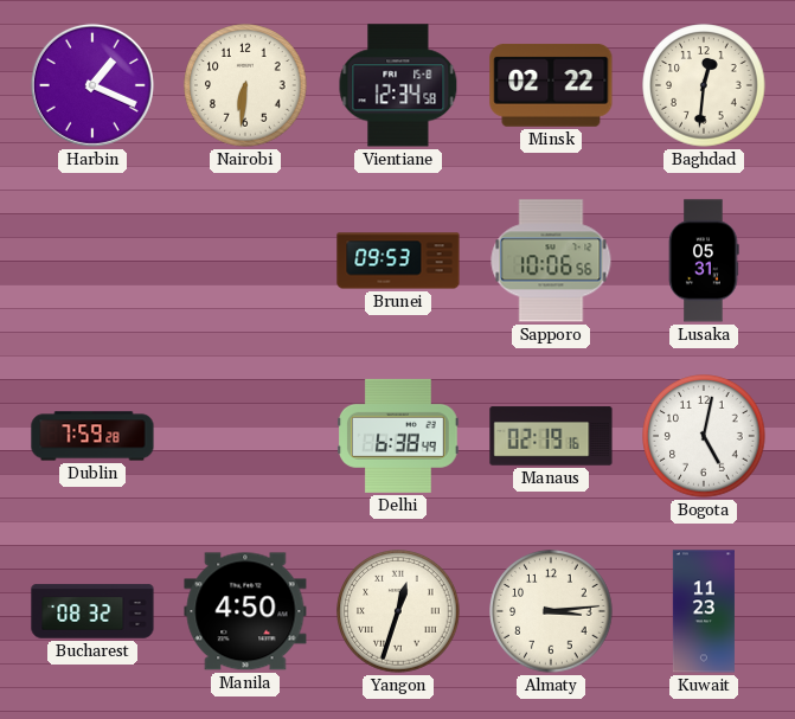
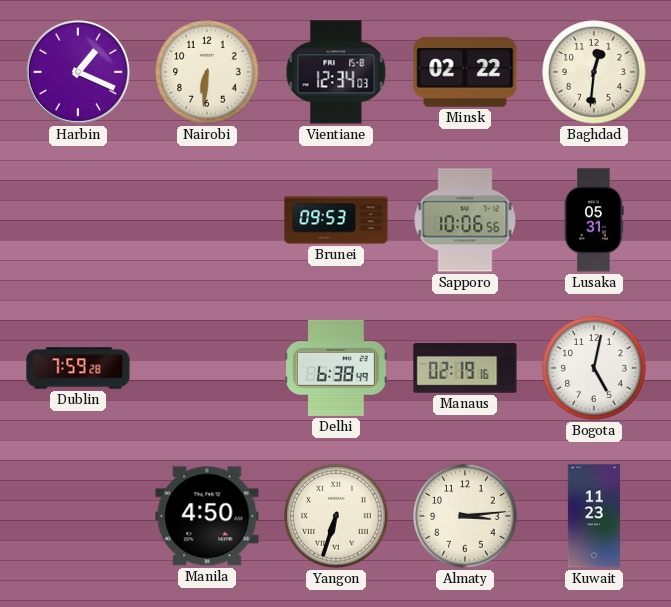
Vientiane: 12:34:58 -> 12:34:03
Bucharest: 08:32 -> none
Yangon: 12:33 -> 6:33
